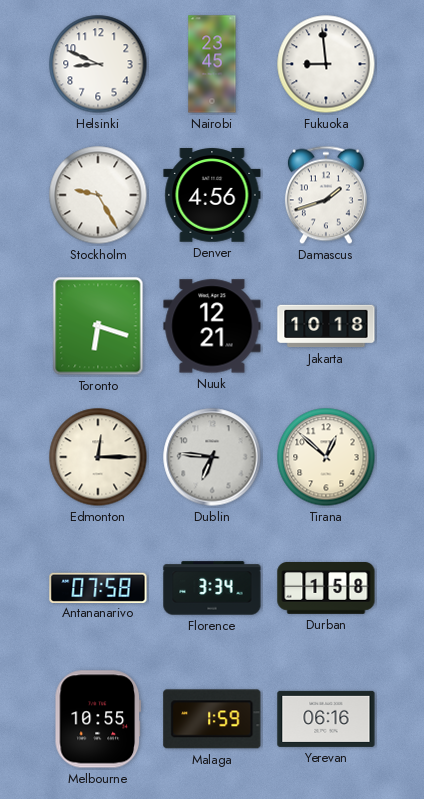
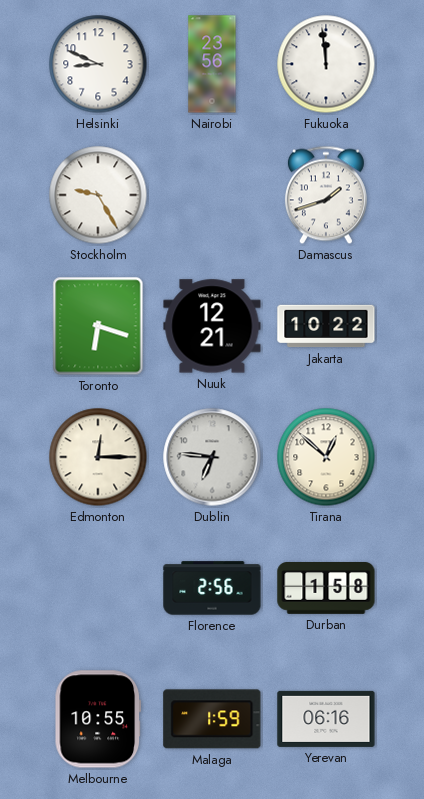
Nairobi: 23:45 -> 23:56
Fukuoka: 8:59 -> 11:59
Denver: 4:56 -> none
Jakarta: 10:18 -> 10:22
Antananarivo: 07:58 -> none
Florence: 3:34 -> 2:56
